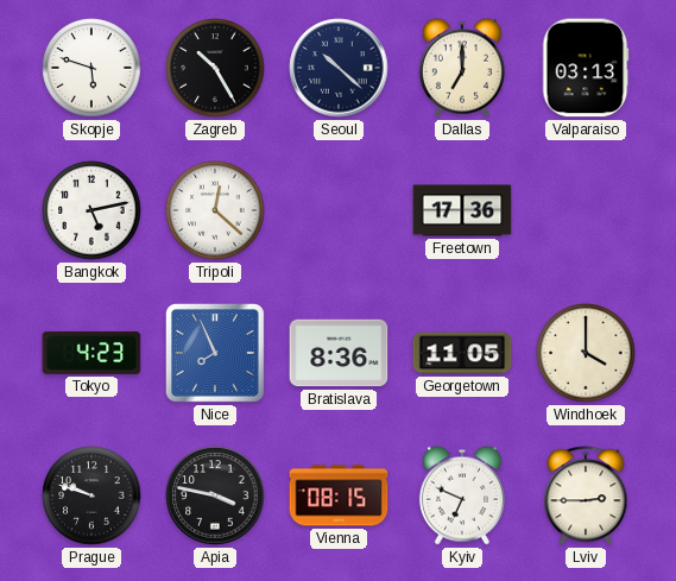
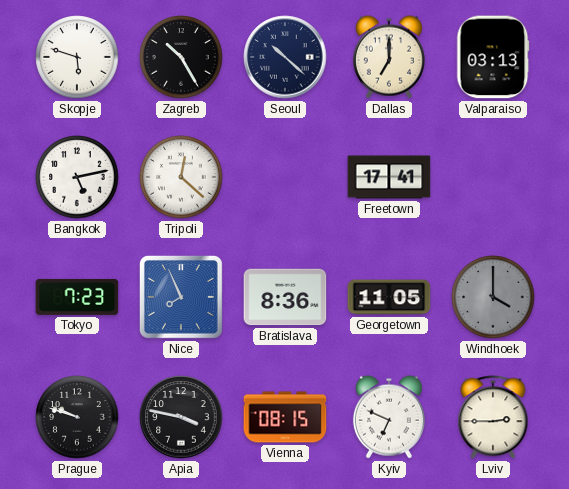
Freetown: 17:36 -> 17:41
Tokyo: 4:23 -> 7:23
Windhoek dial: cream -> grey
